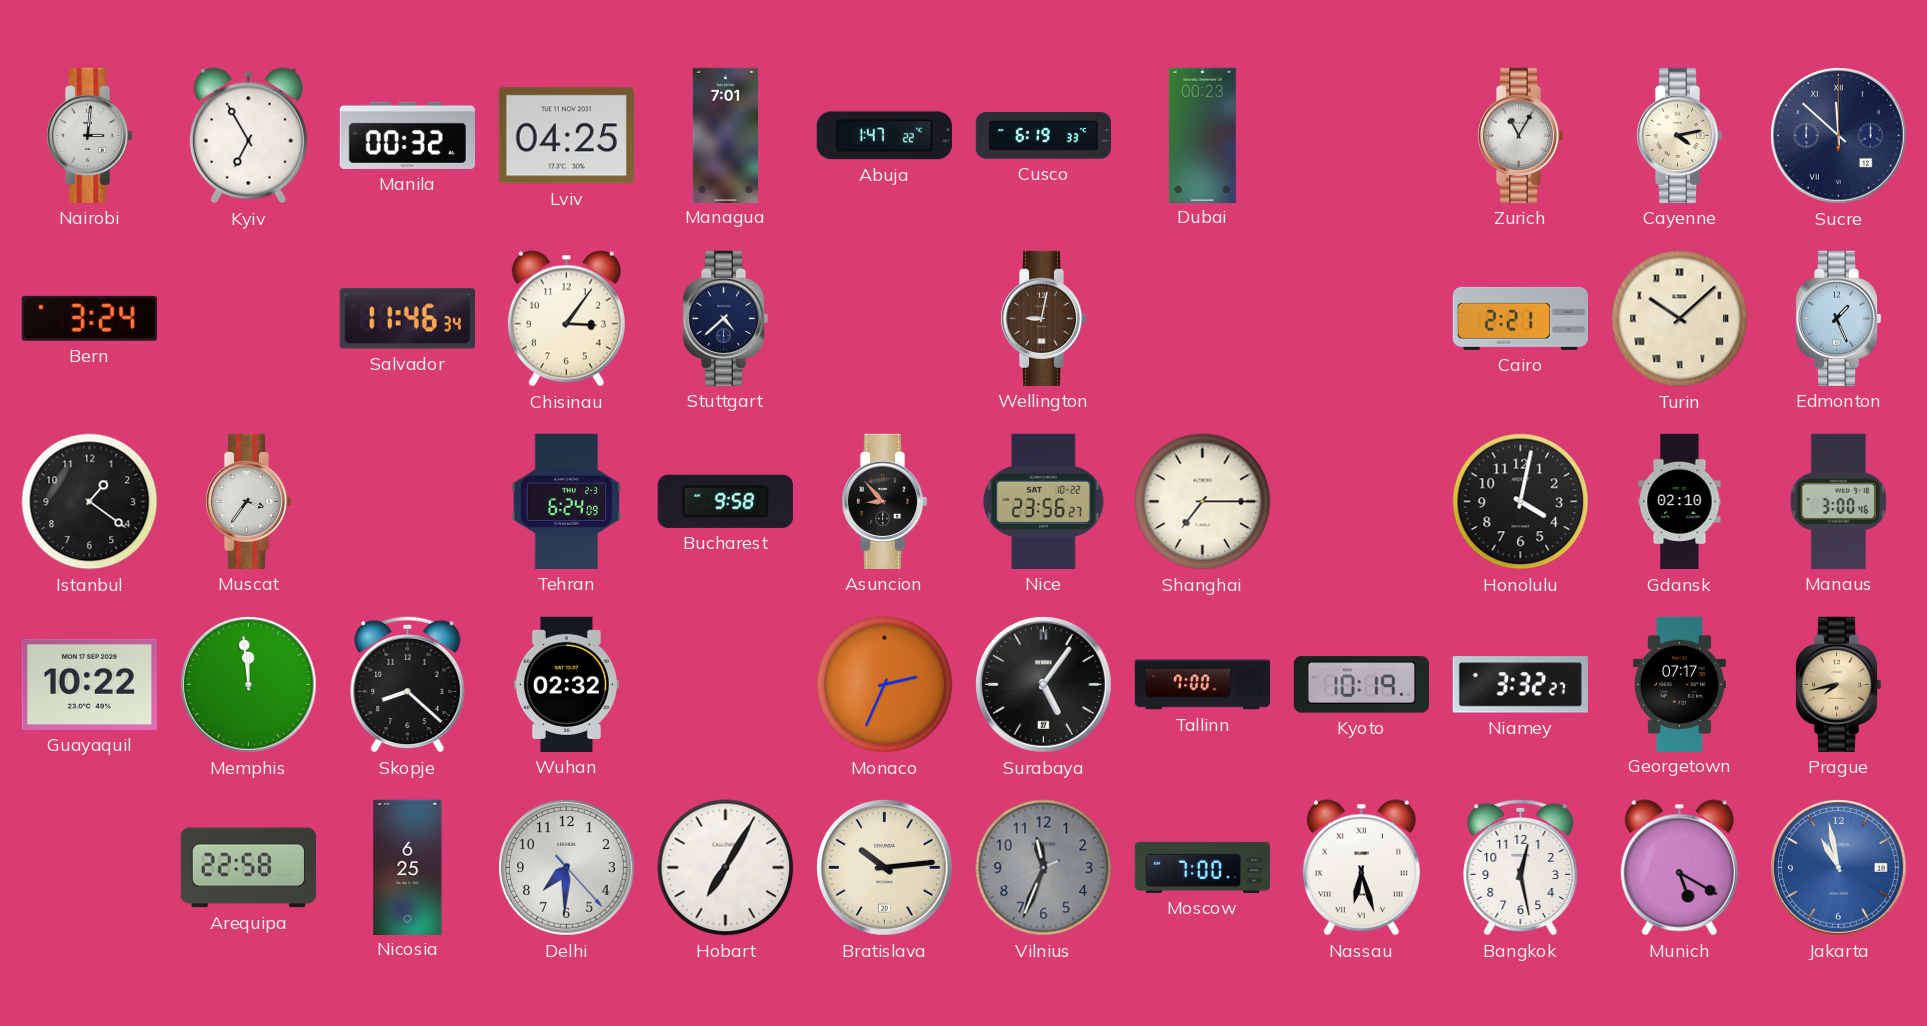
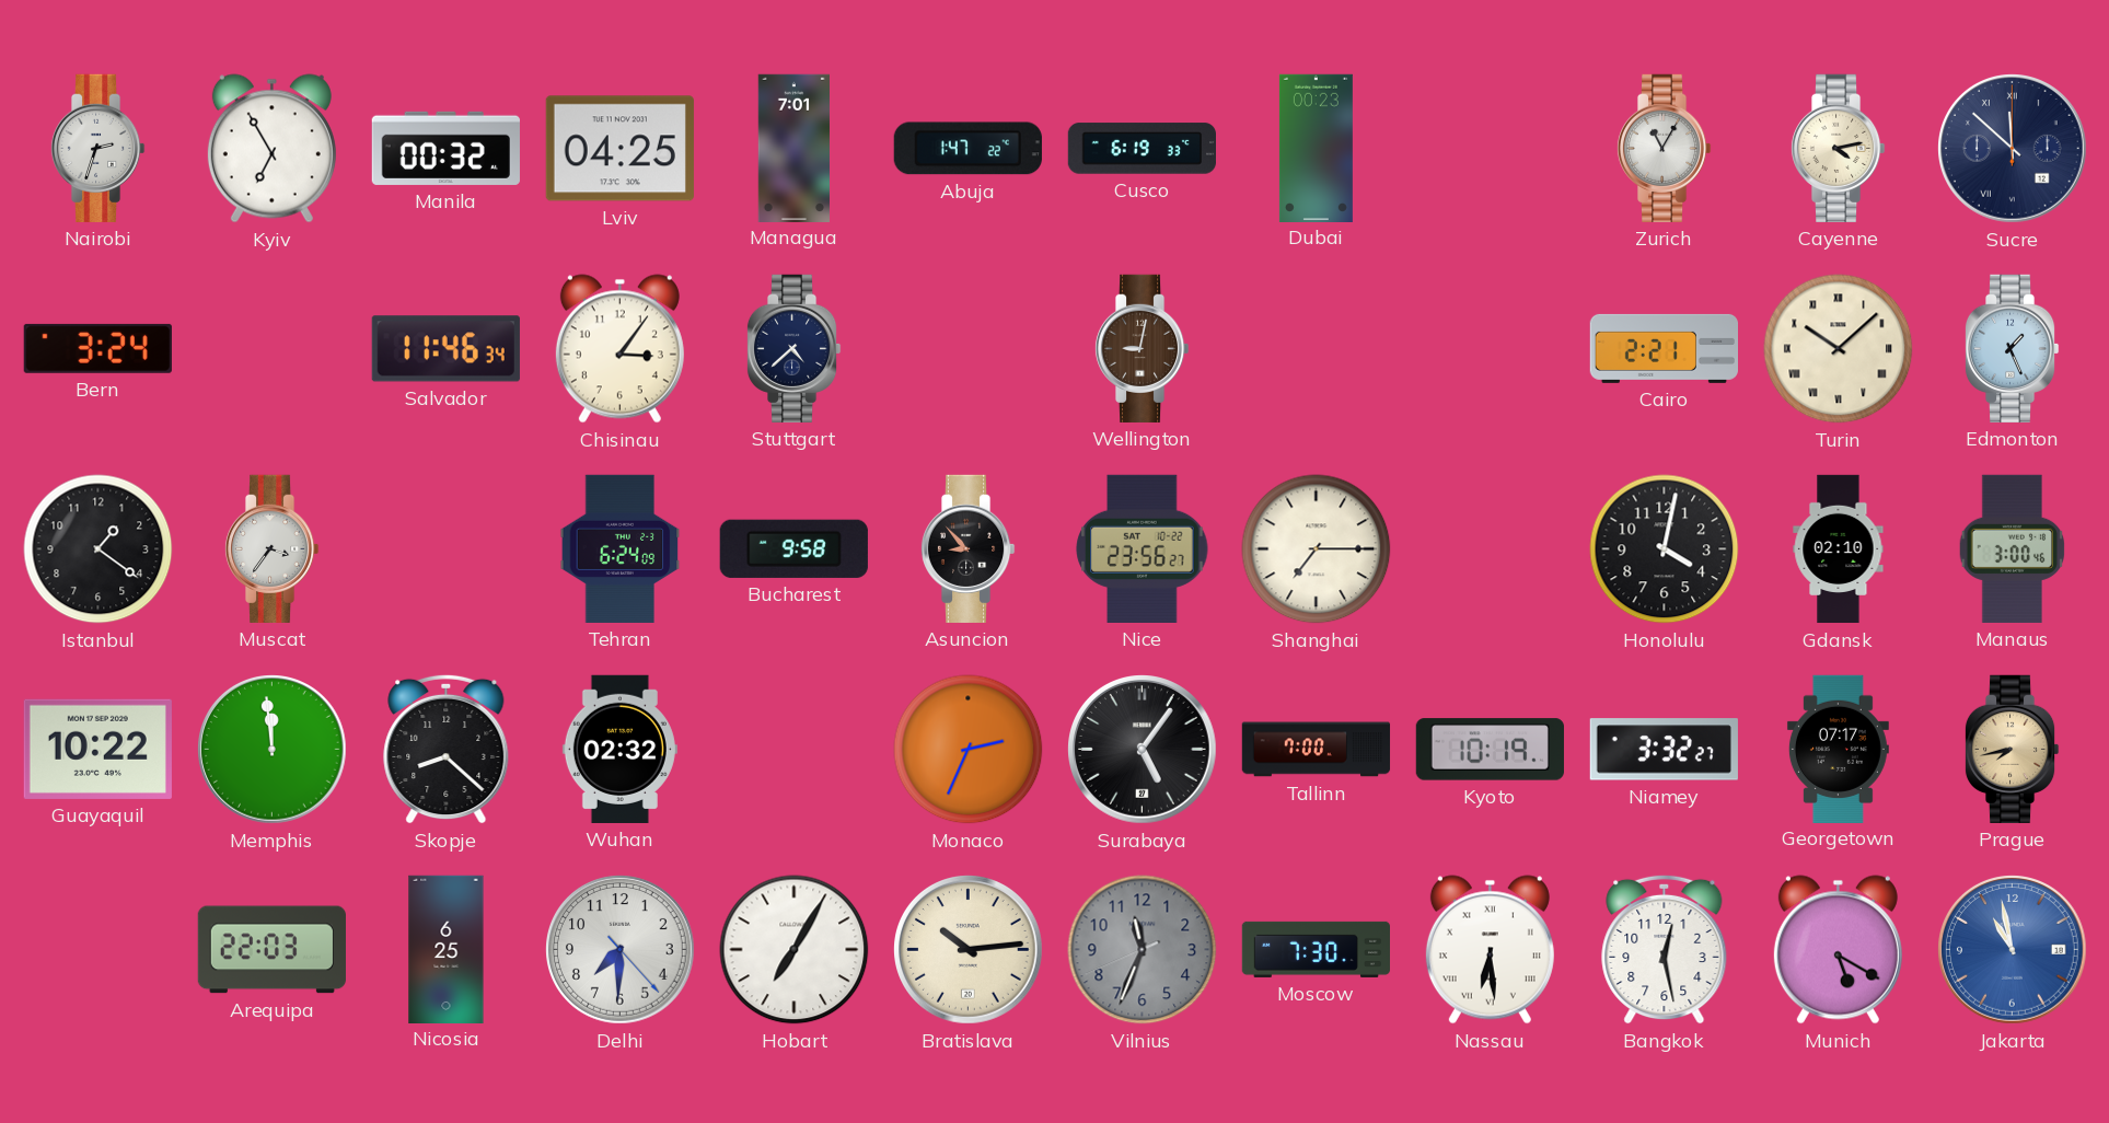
Nairobi: 3:01 -> 2:33
Arequipa: 22:58 -> 22:03
Moscow: 7:00 -> 7:30
Nassau: 6:27 -> 6:29
